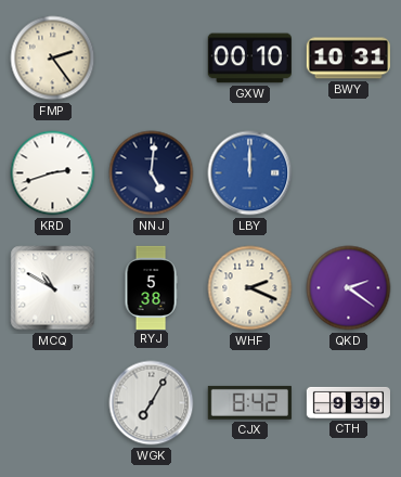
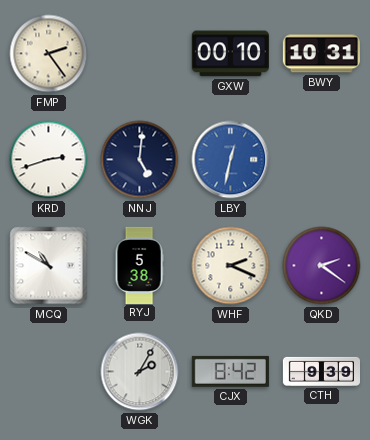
LBY: 12:00 -> 12:32
WGK: 7:05 -> 2:05
